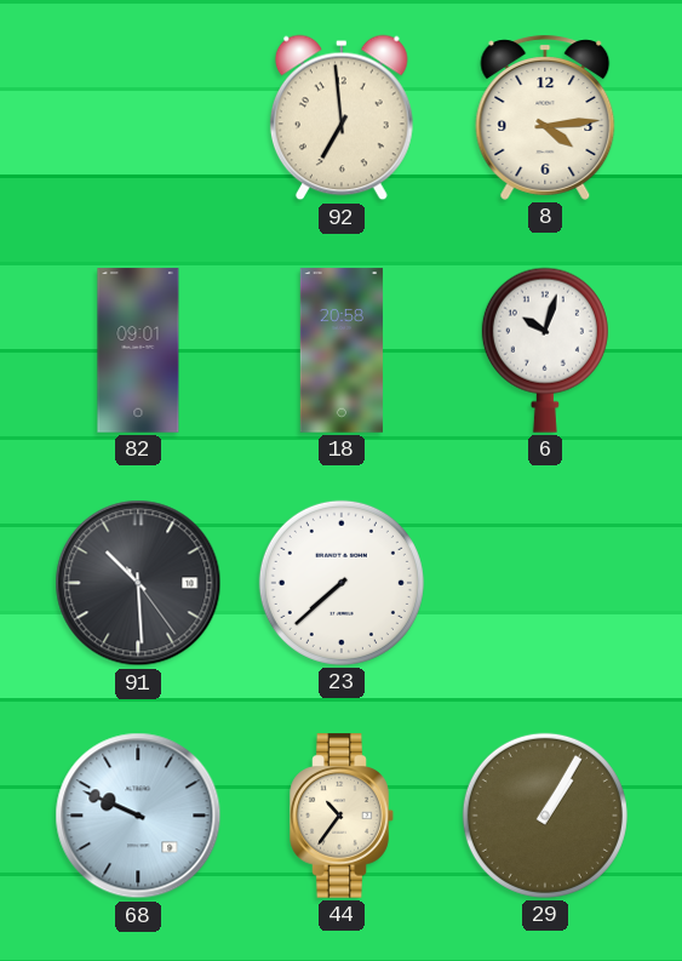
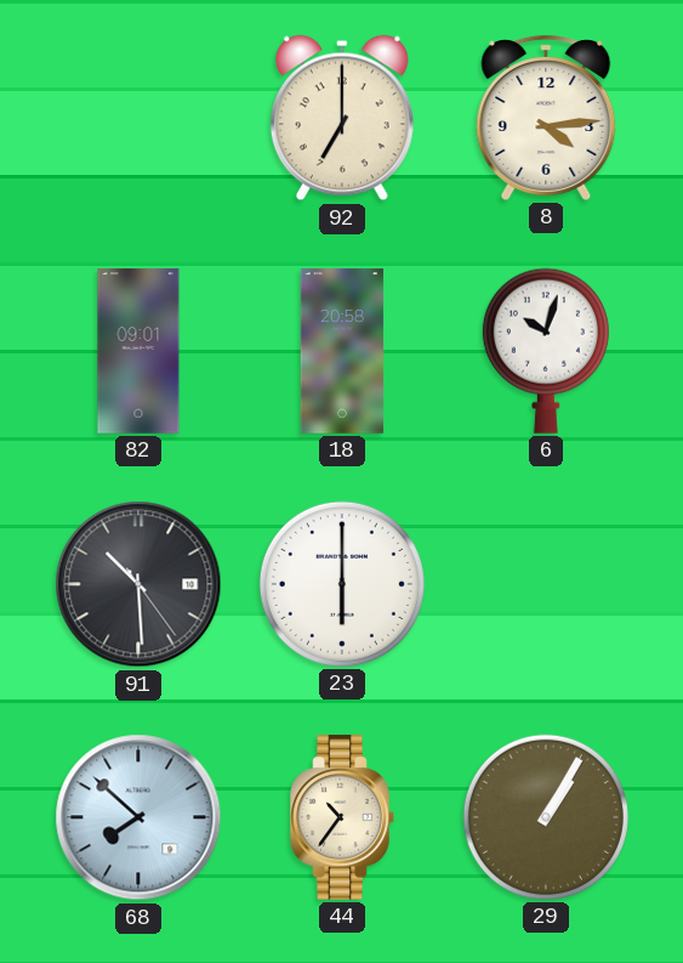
92: 6:59 -> 7:00
23: 7:38 -> 6:00
68: 9:49 -> 7:52
